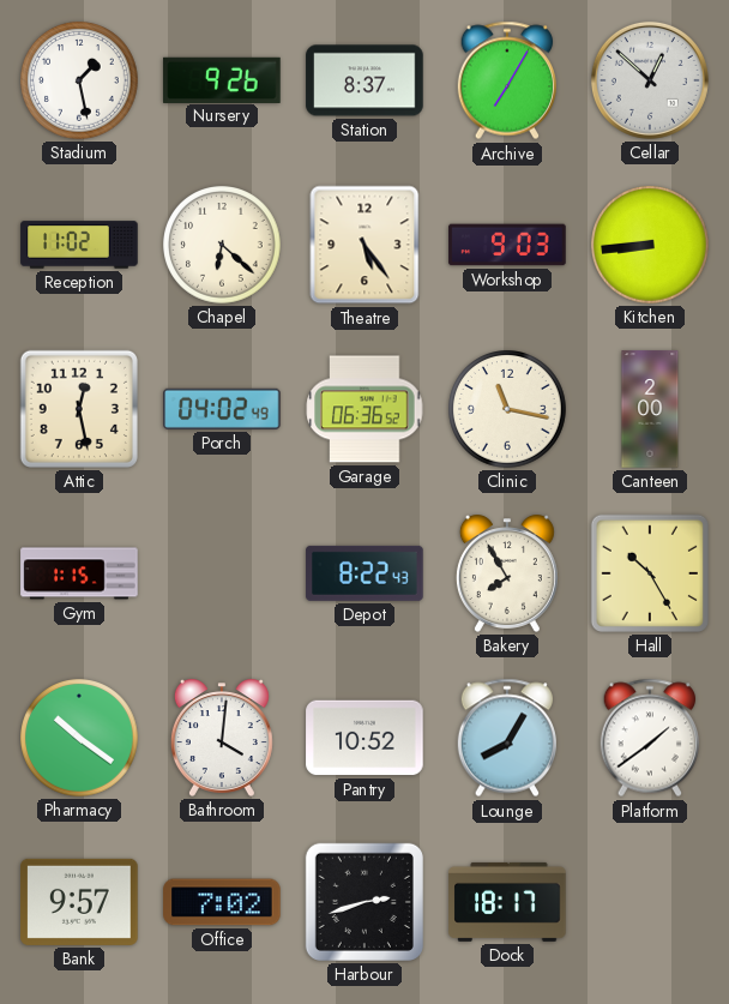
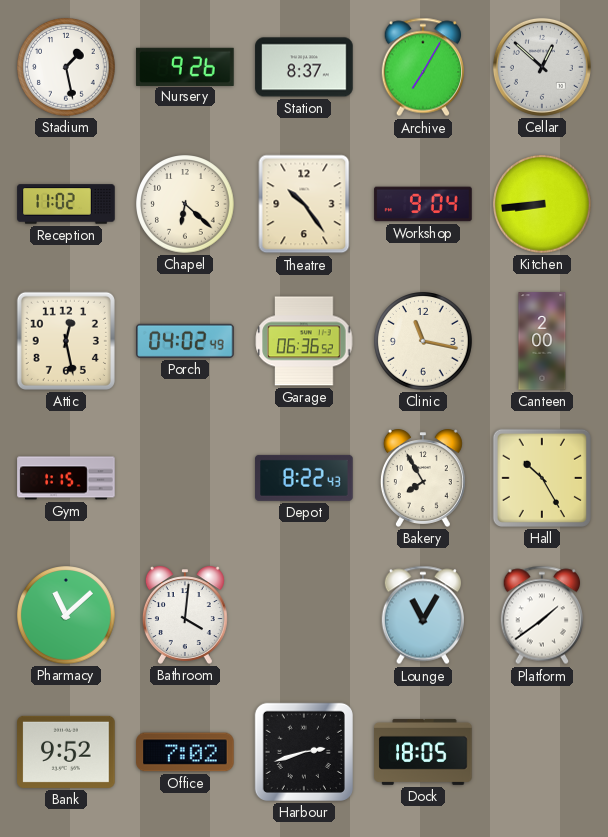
Theatre: 5:24 -> 10:24
Workshop: 9:03 -> 9:04
Pharmacy: 10:21 -> 11:08
Pantry: 10:52 -> none
Lounge: 8:05 -> 11:05
Bank: 9:57 -> 9:52
Dock: 18:17 -> 18:05
